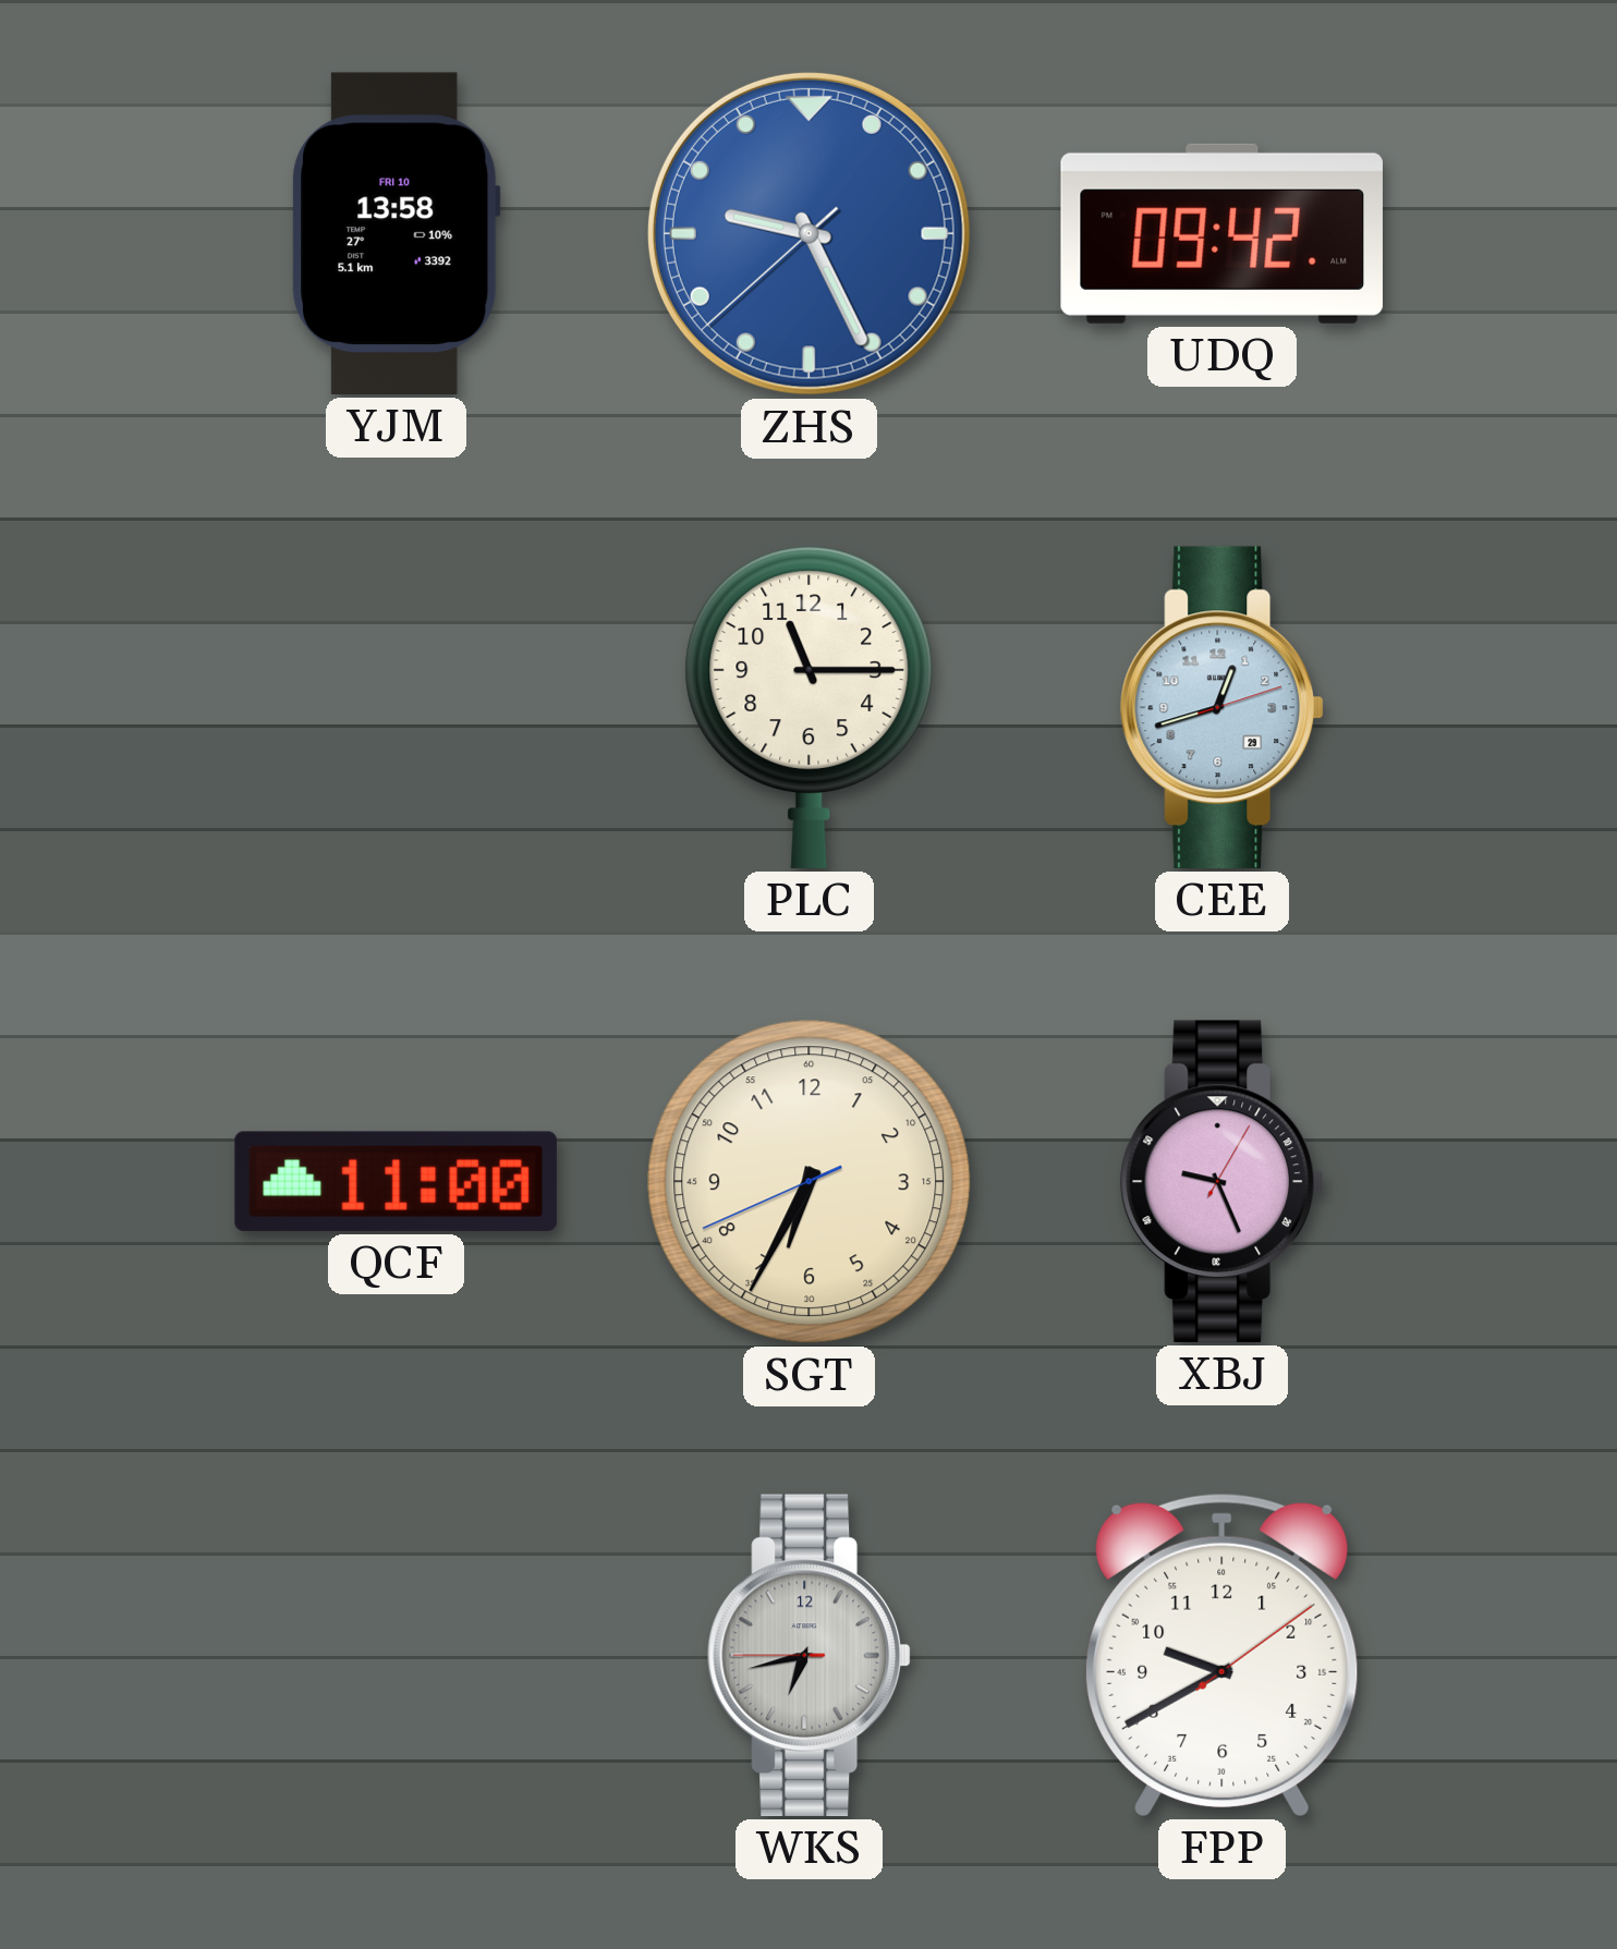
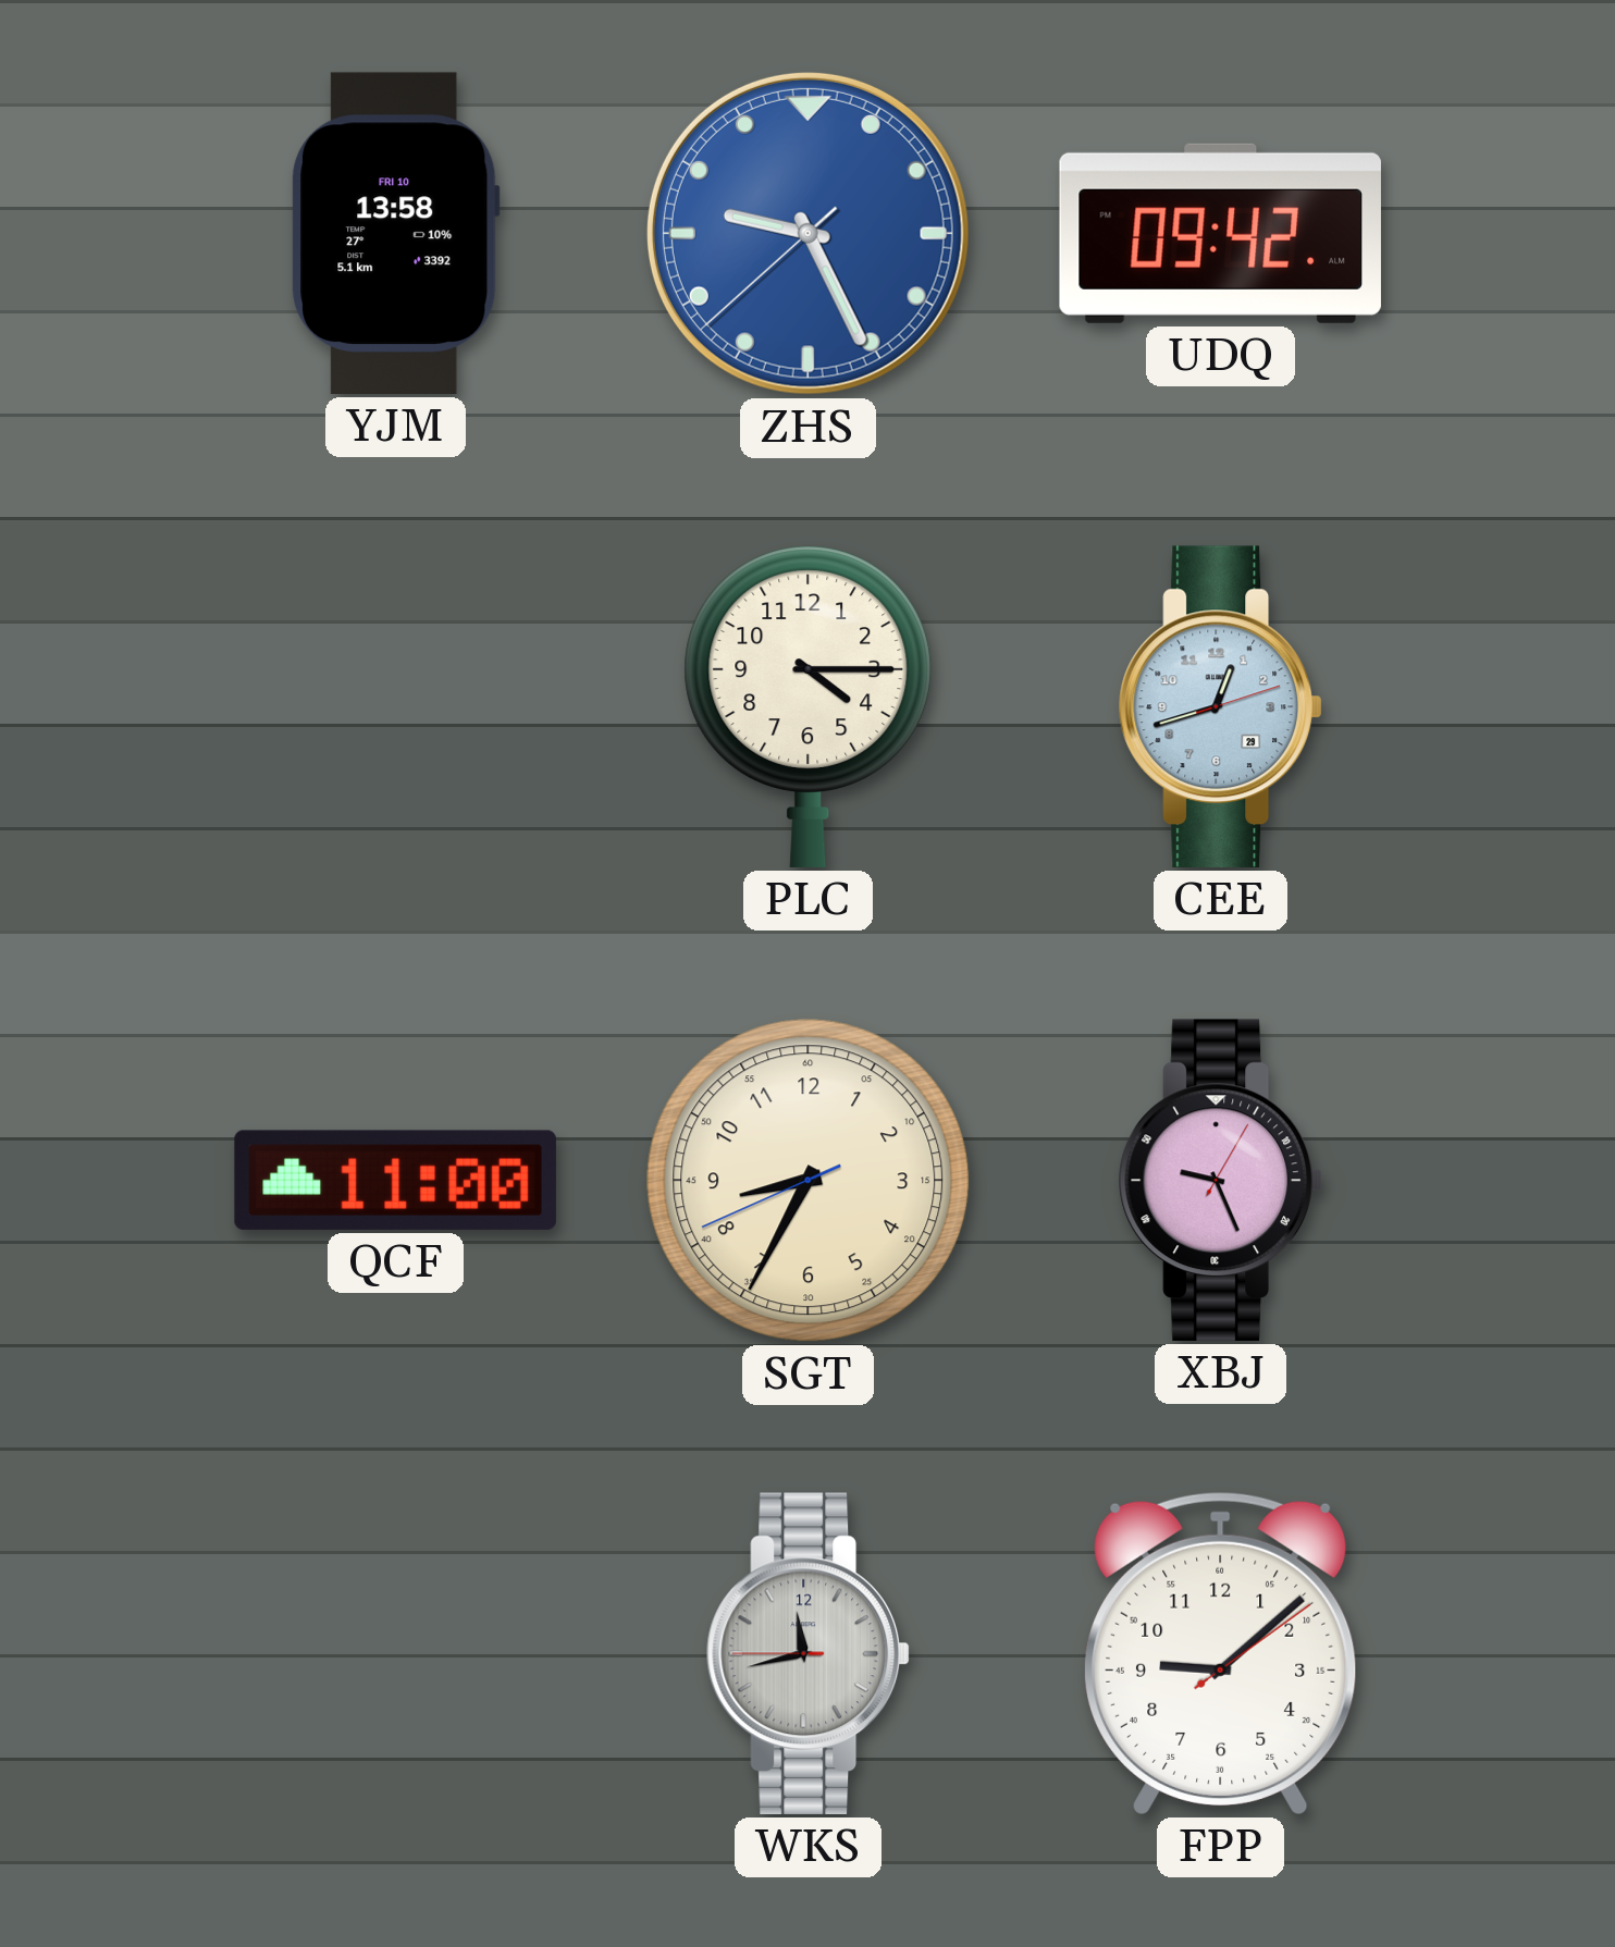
PLC: 11:15 -> 4:15
SGT: 6:34 -> 8:34
WKS: 6:42 -> 11:42
FPP: 9:40 -> 9:08
